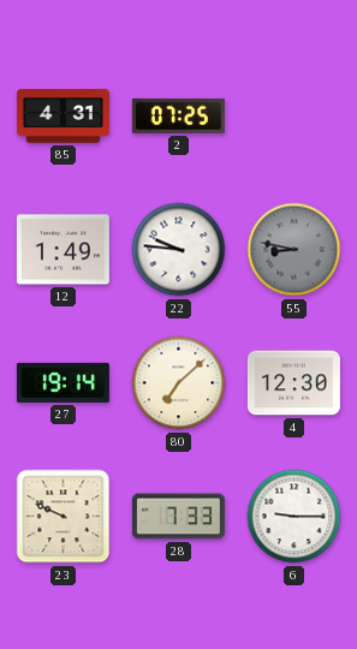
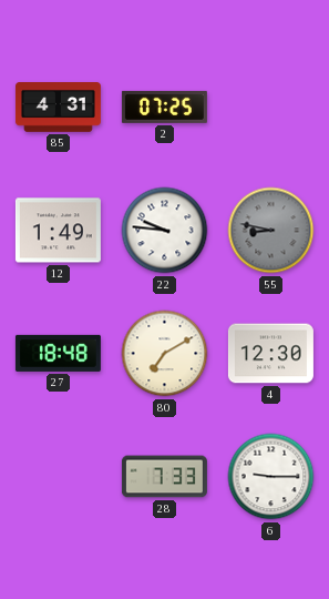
27: 19:14 -> 18:48
80: 7:08 -> 7:10
23: 9:49 -> none
